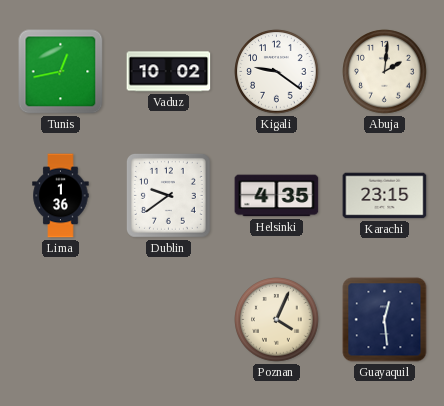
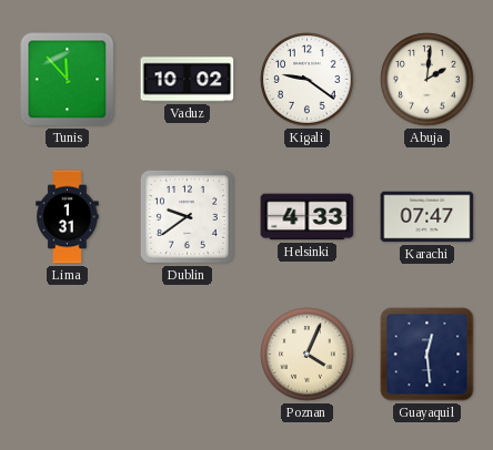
Tunis: 12:43 -> 11:53
Lima: 1:36 -> 1:31
Helsinki: 4:35 -> 4:33
Karachi: 23:15 -> 07:47
